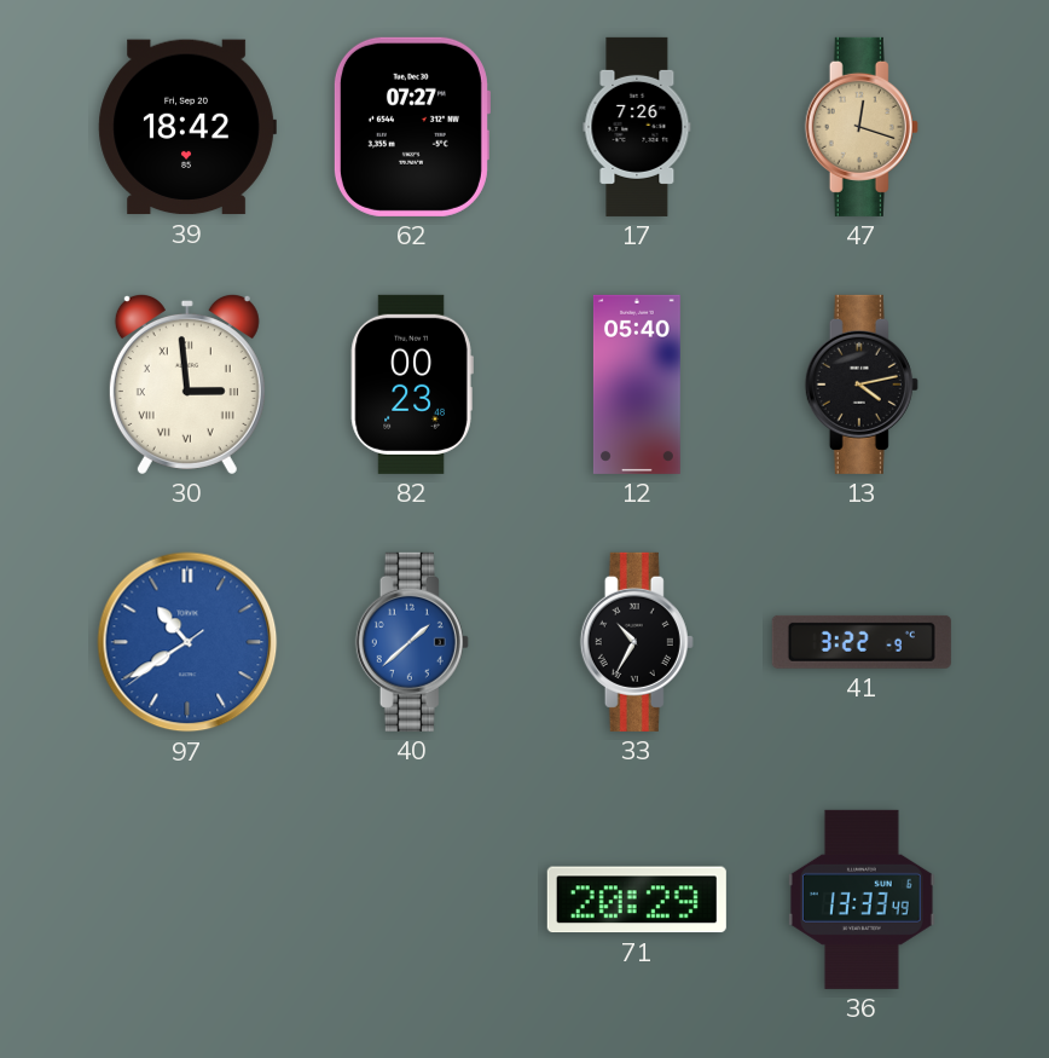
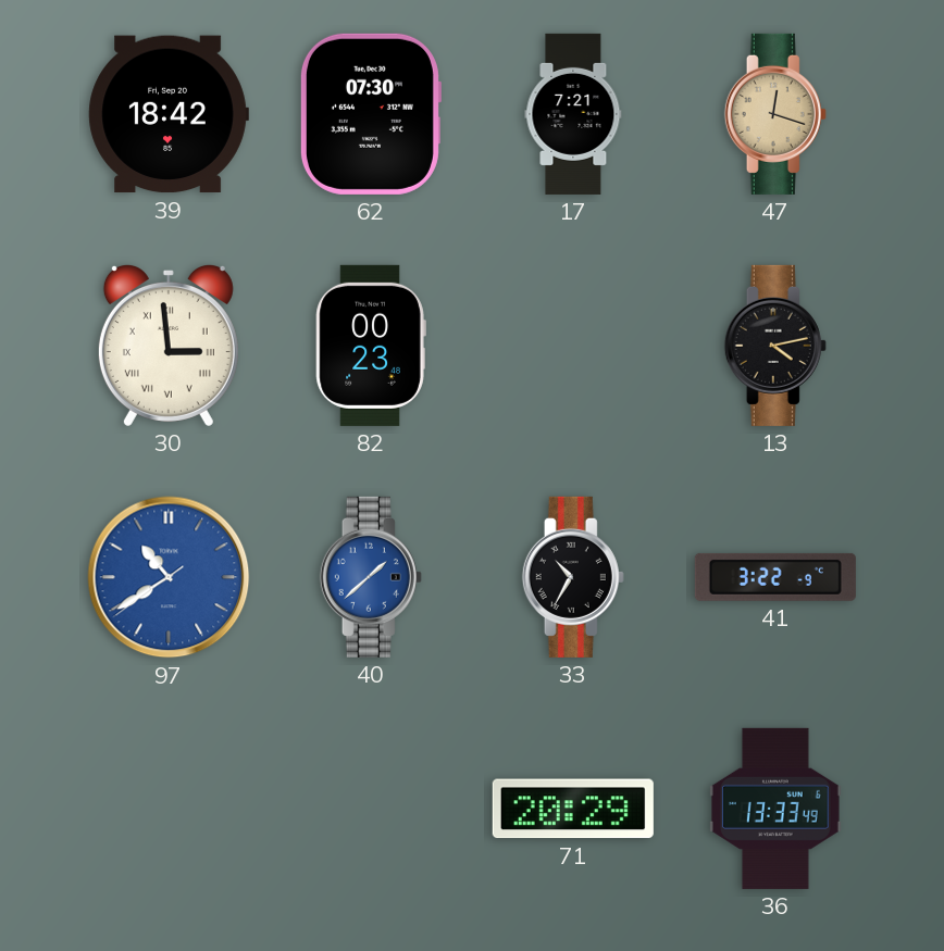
62: 07:27 -> 07:30
17: 7:26 -> 7:21
12: 05:40 -> none
